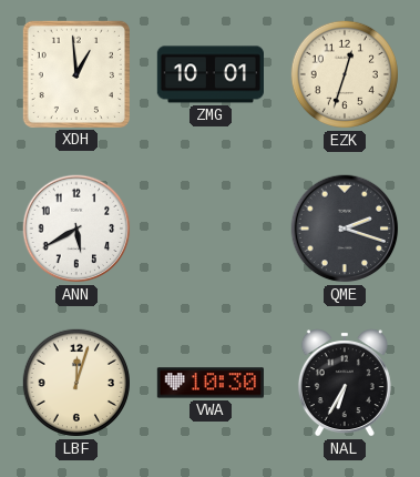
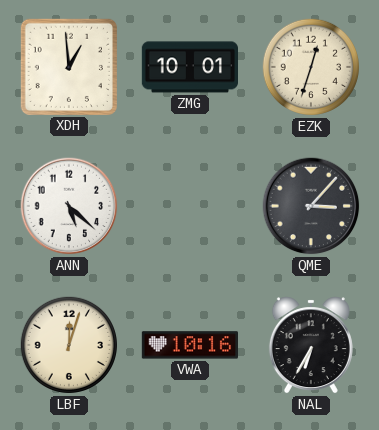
ANN: 5:40 -> 5:22
QME: 2:18 -> 3:07
VWA: 10:30 -> 10:16
